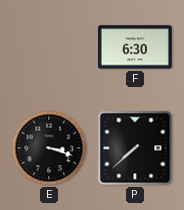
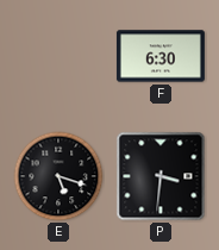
E: 3:18 -> 5:18
P: 7:38 -> 3:31
